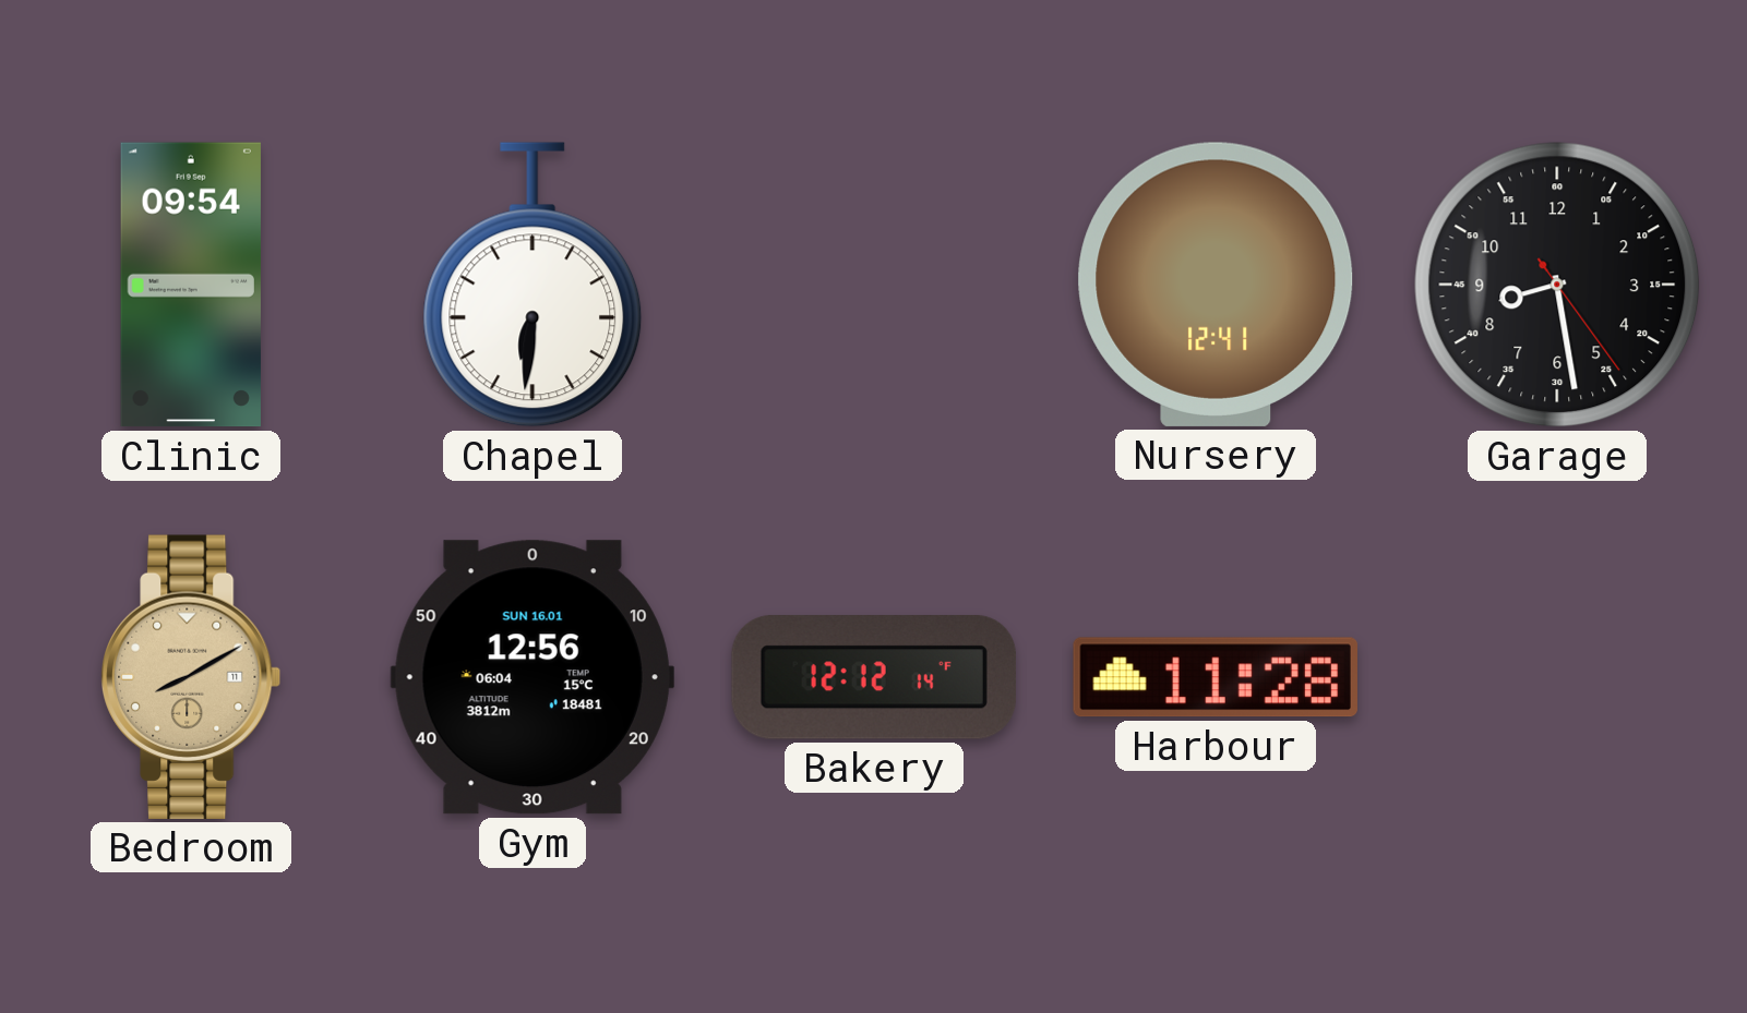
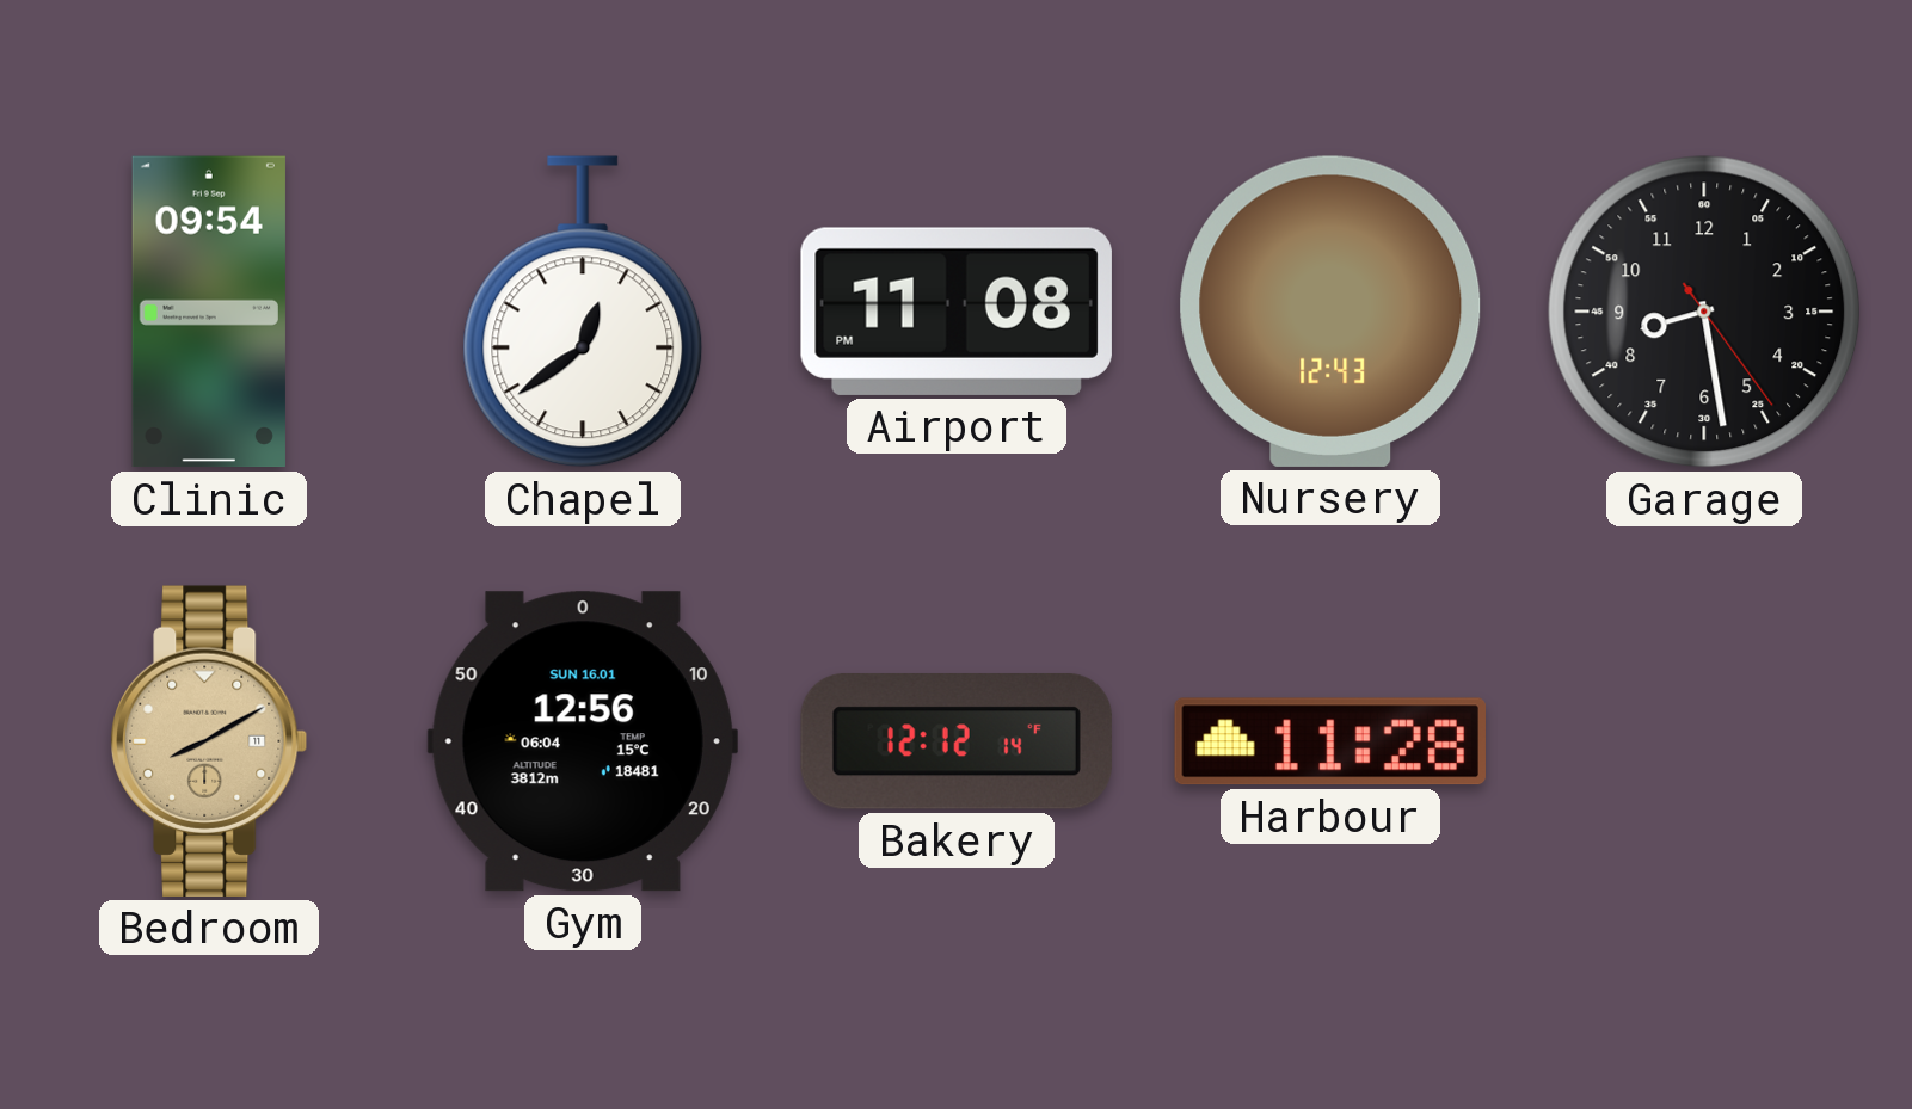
Chapel: 6:31 -> 12:39
Airport: none -> 11:08
Nursery: 12:41 -> 12:43
